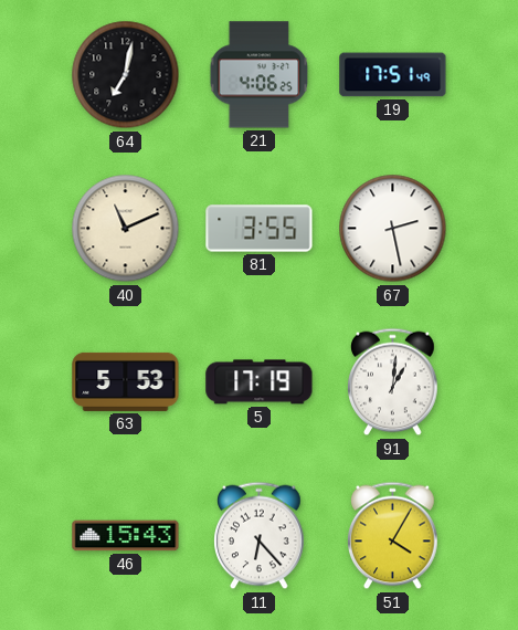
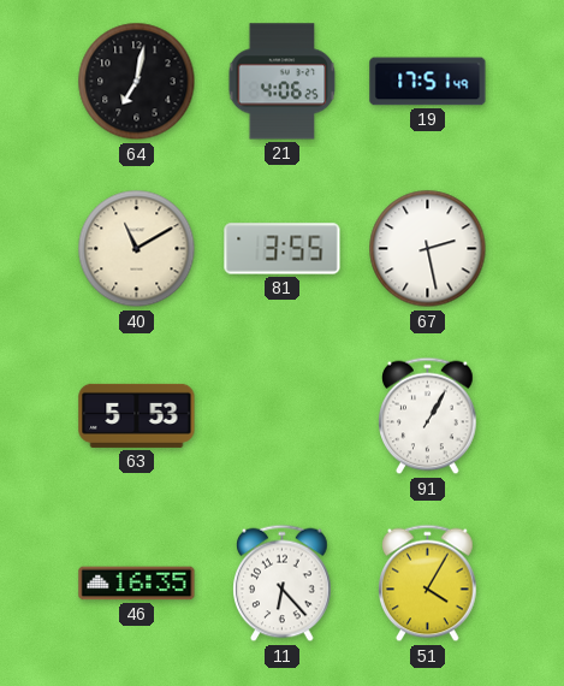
40: 11:11 -> 11:10
5: 17:19 -> none
91: 1:01 -> 1:05
46: 15:43 -> 16:35
